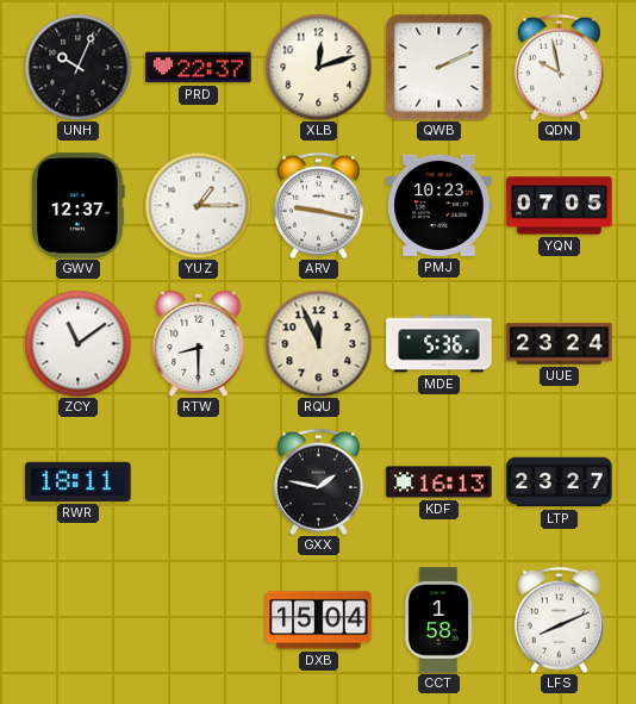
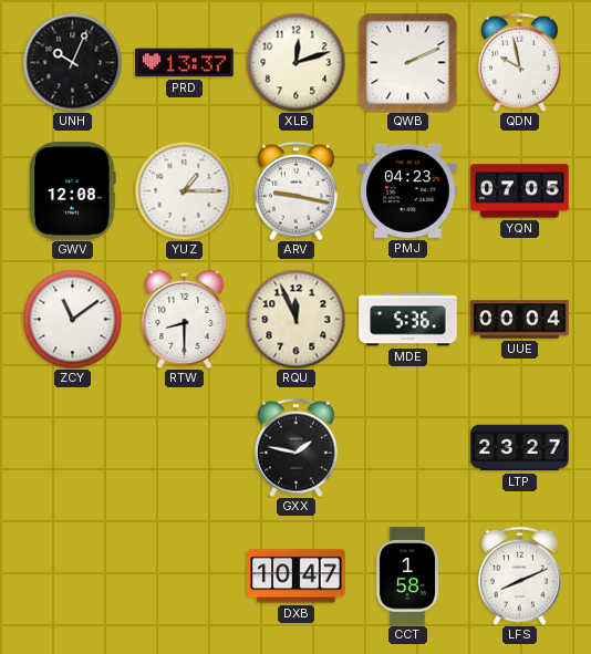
PRD: 22:37 -> 13:37
GWV: 12:37 -> 12:08
PMJ: 10:23 -> 04:23
UUE: 23:24 -> 00:04
RWR: 18:11 -> none
KDF: 16:13 -> none
DXB: 15:04 -> 10:47
